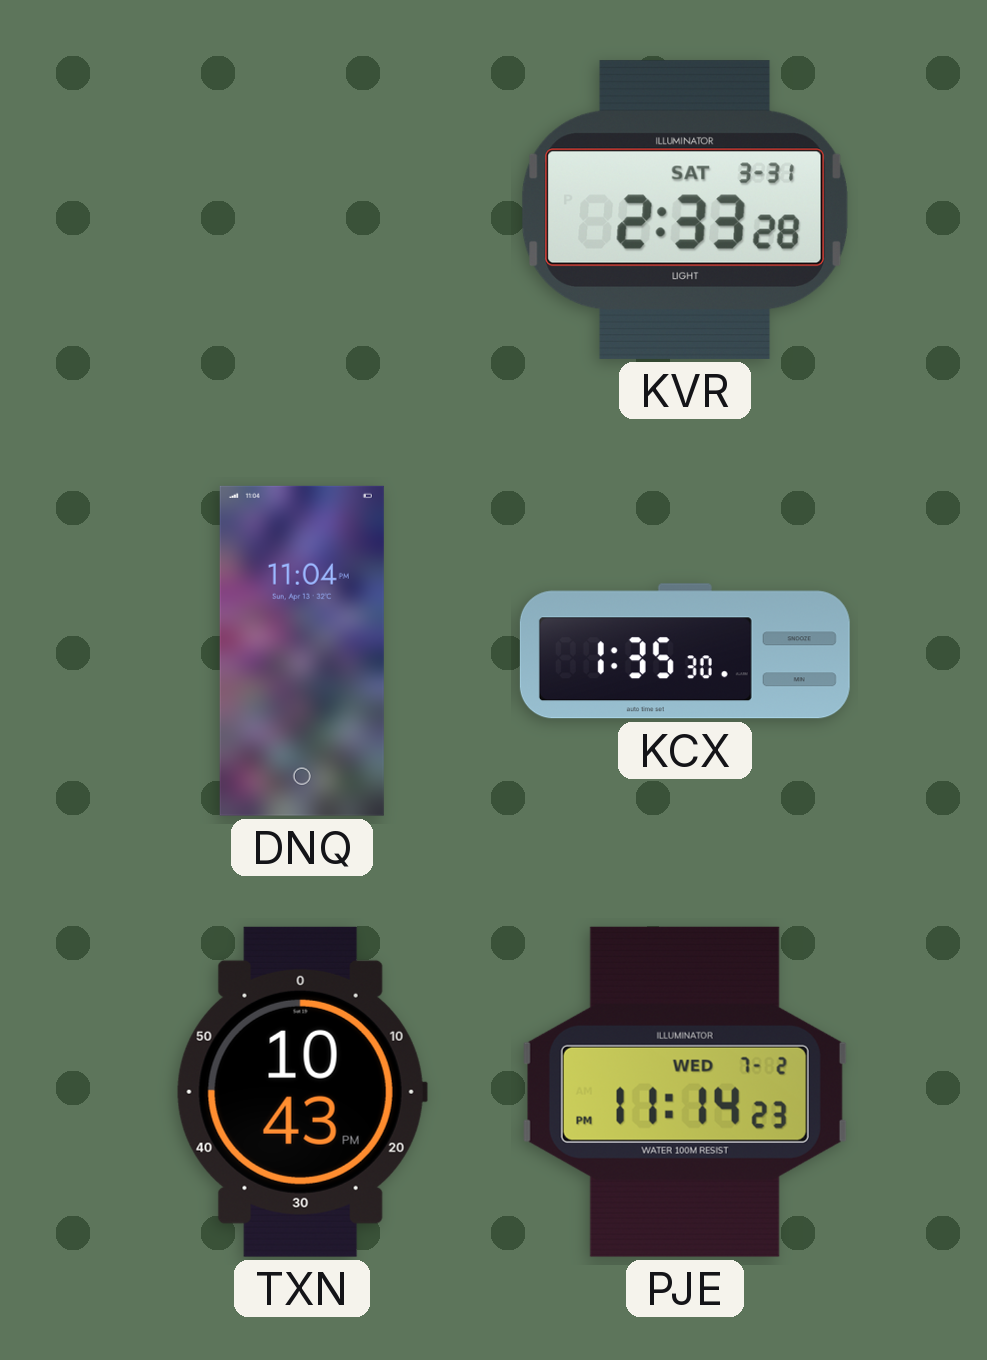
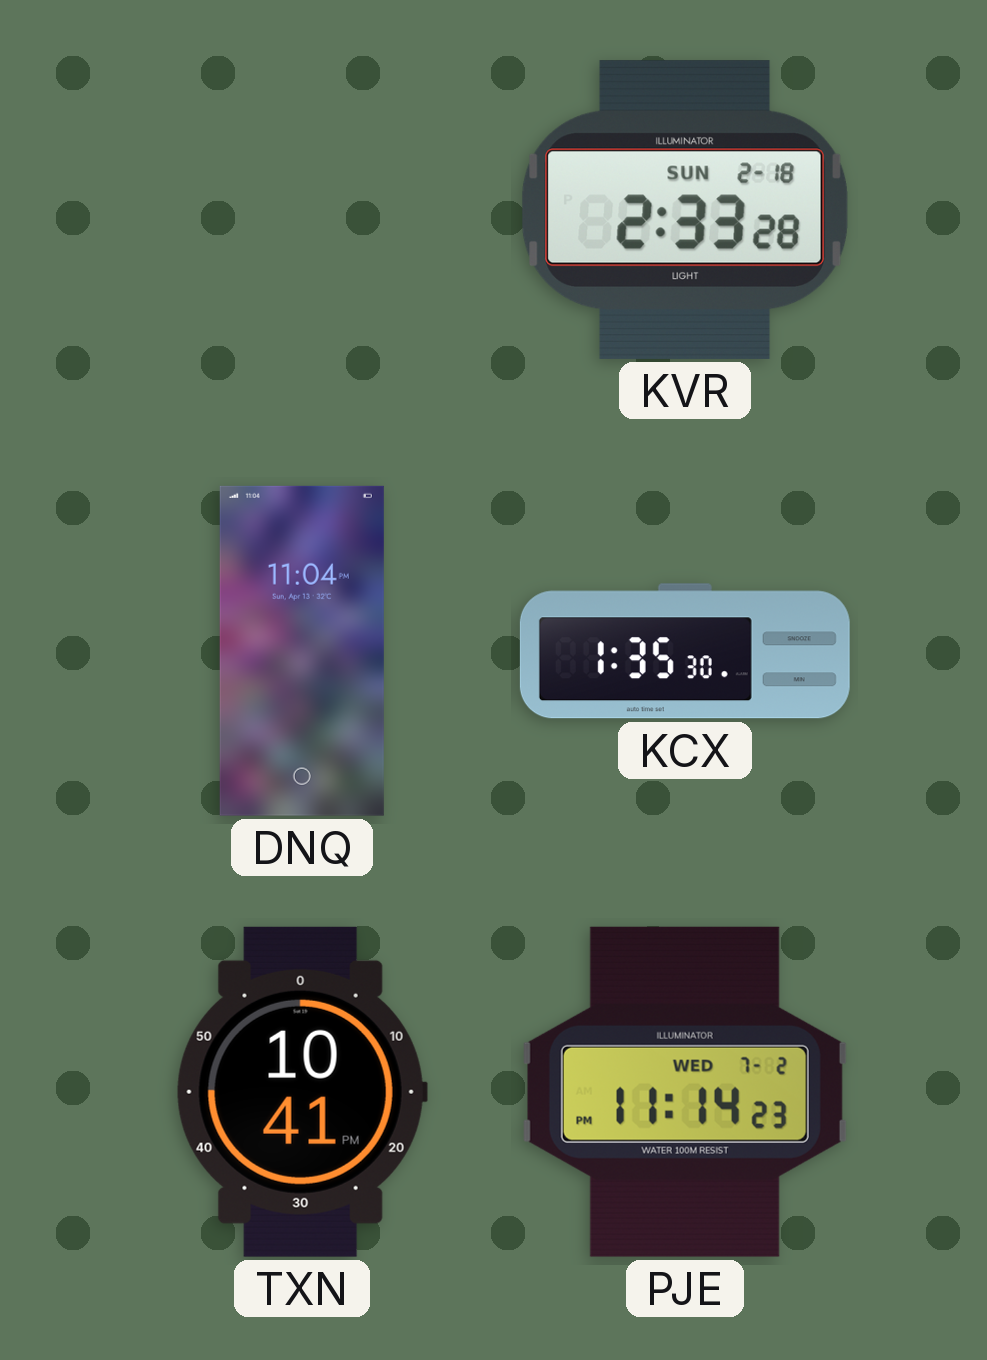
KVR date: SAT 3-31 -> SUN 2-18
TXN: 10:43 -> 10:41
